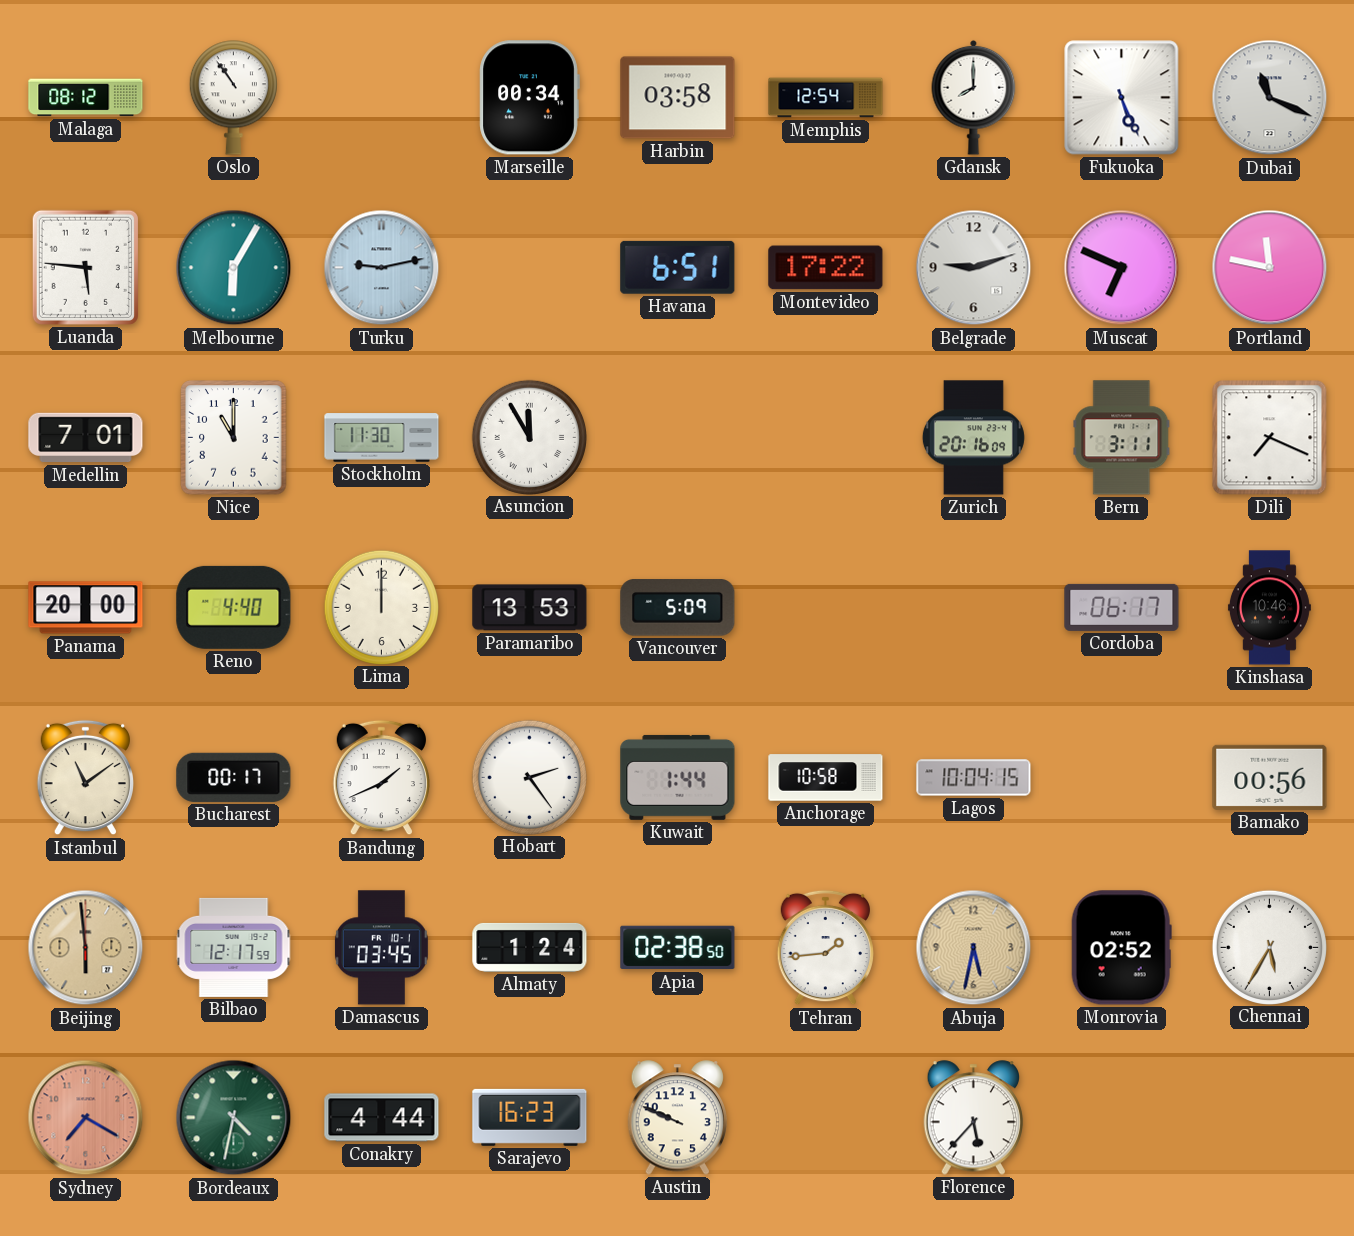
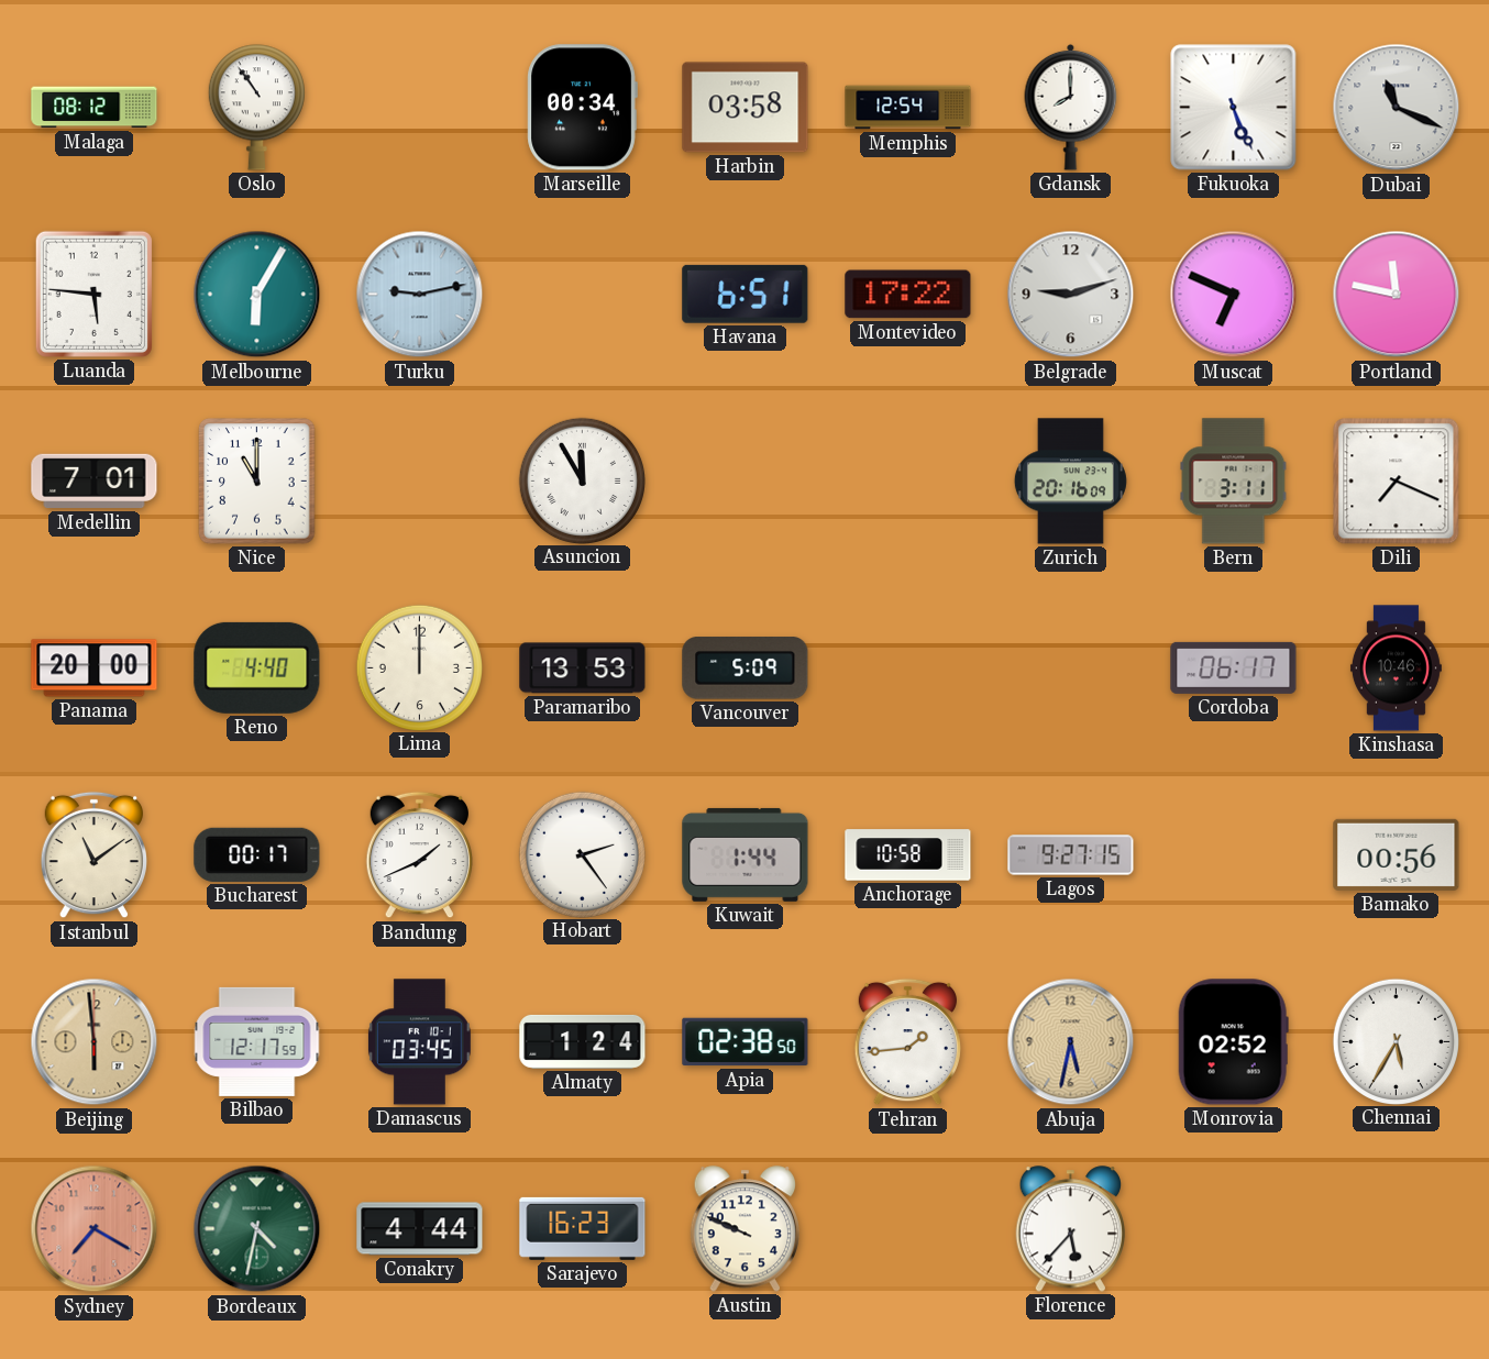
Stockholm: 11:30 -> none
Lagos: 10:04 -> 9:27
